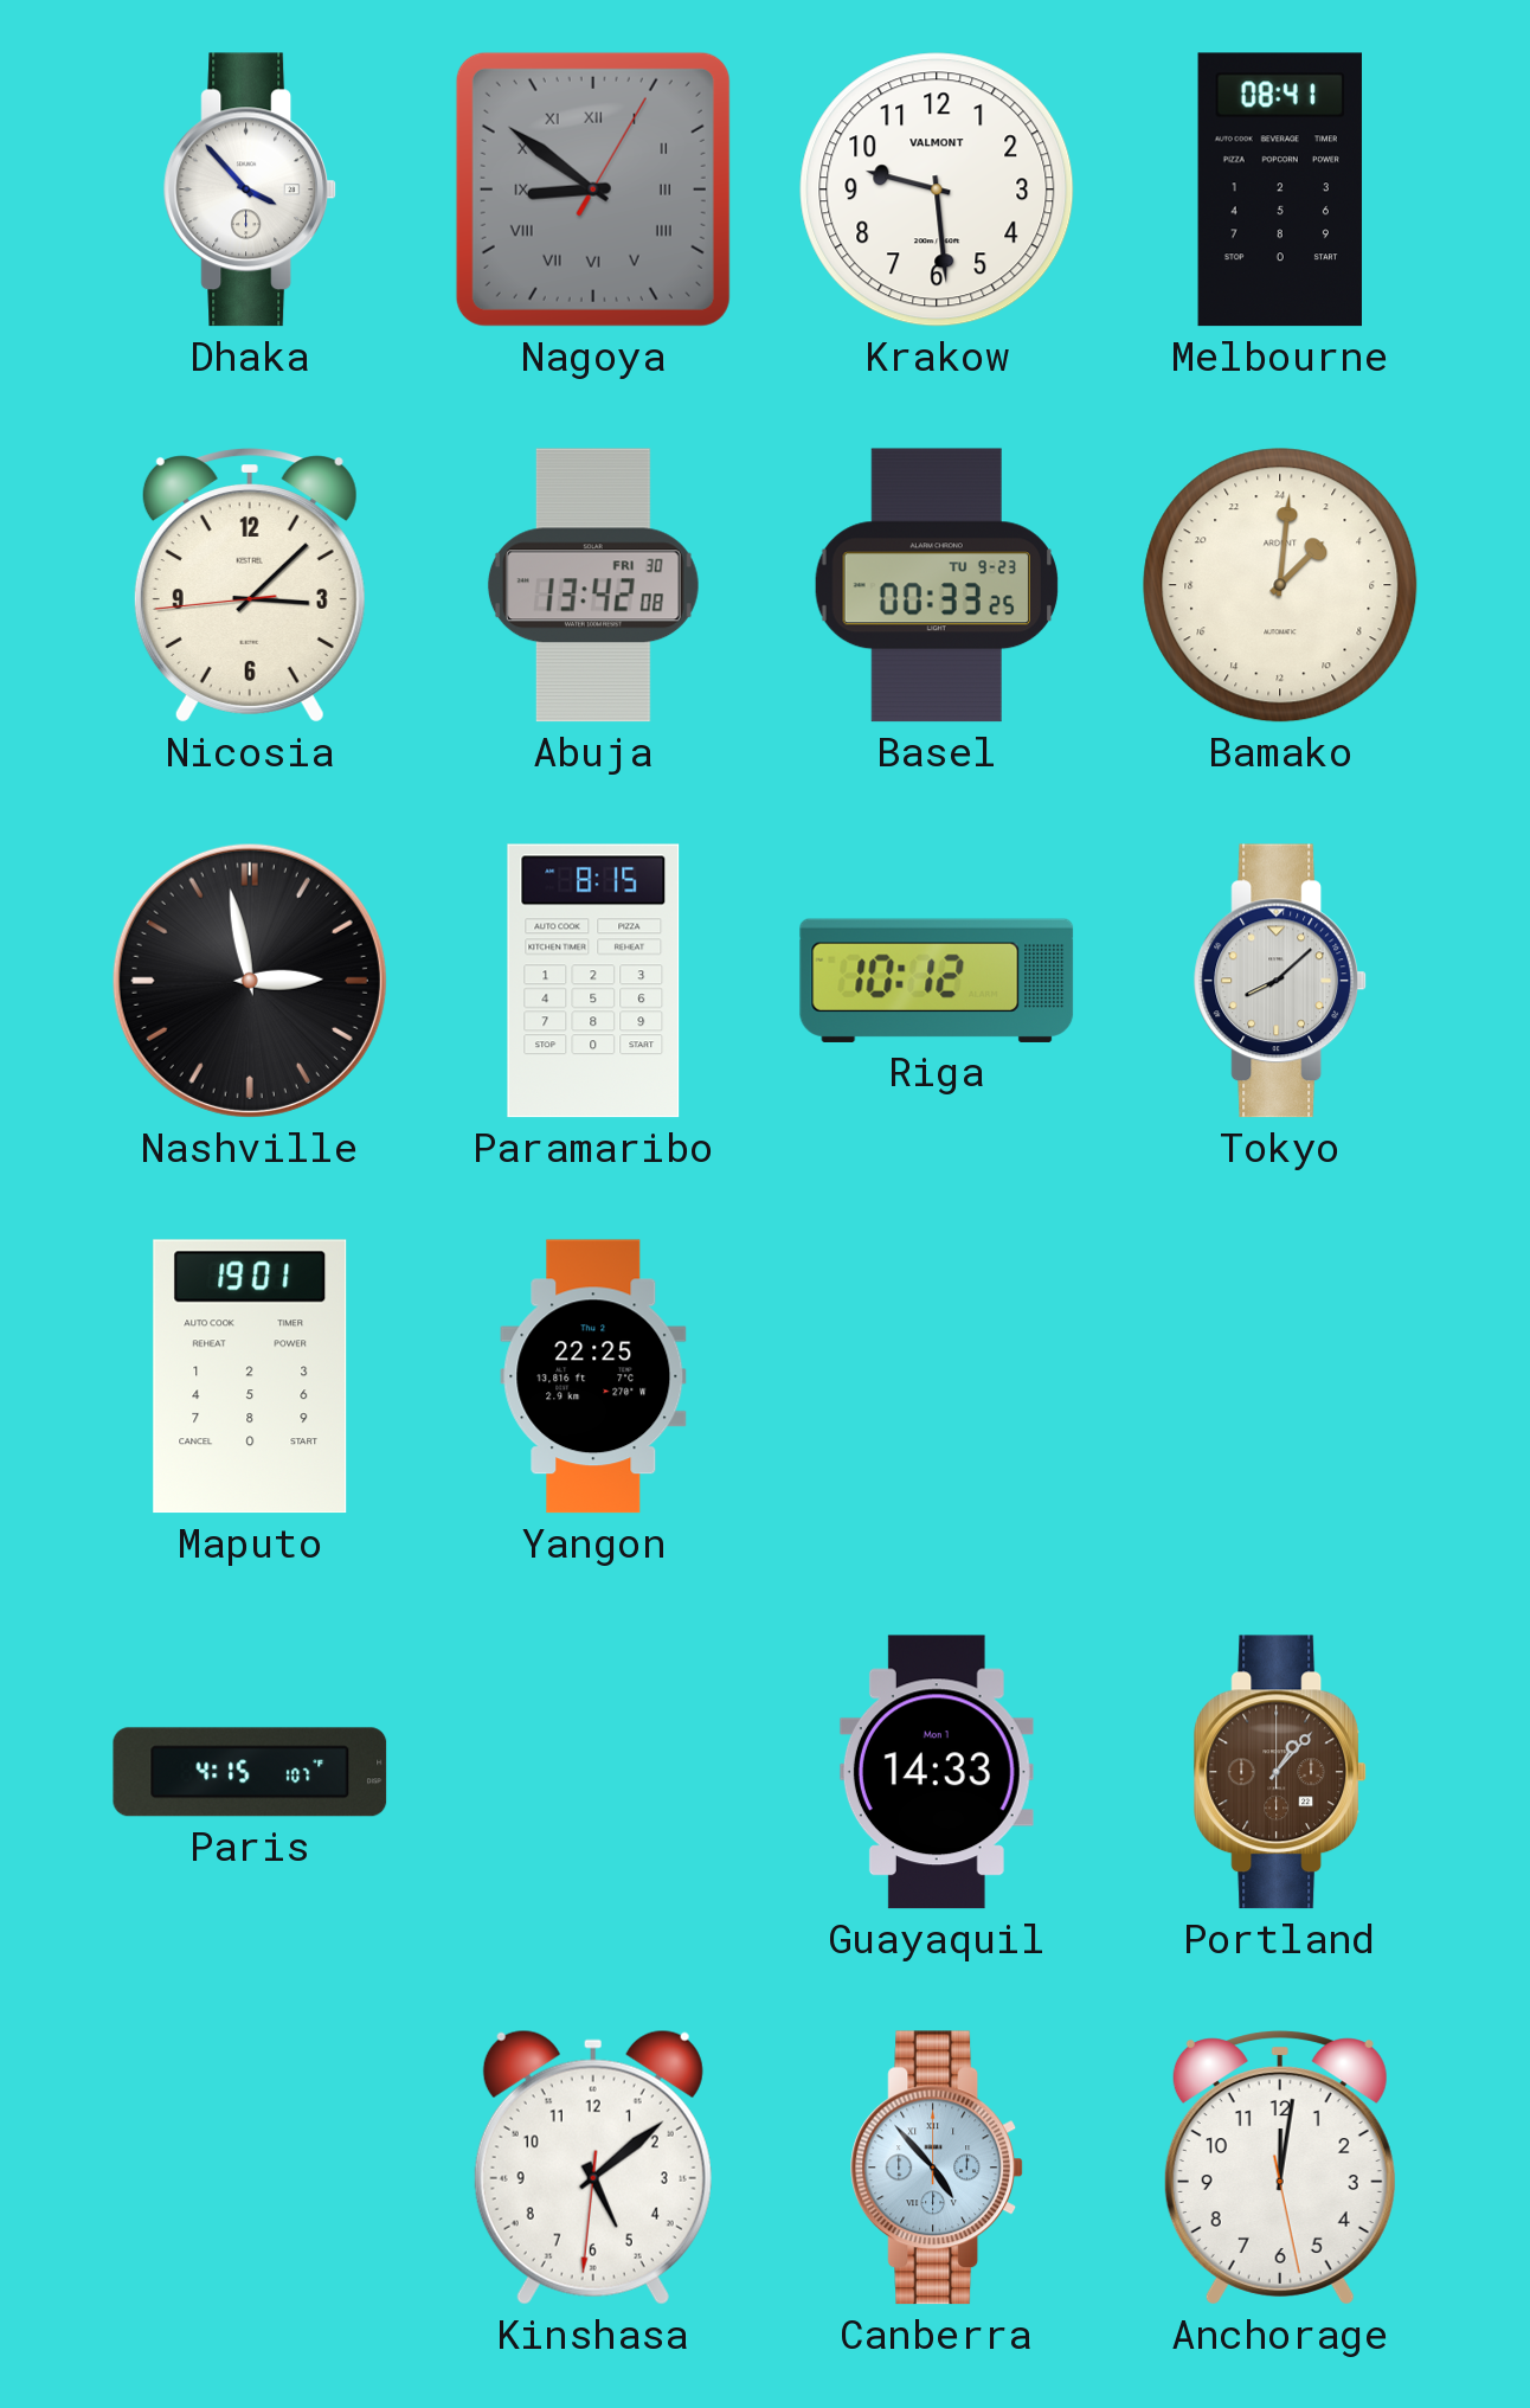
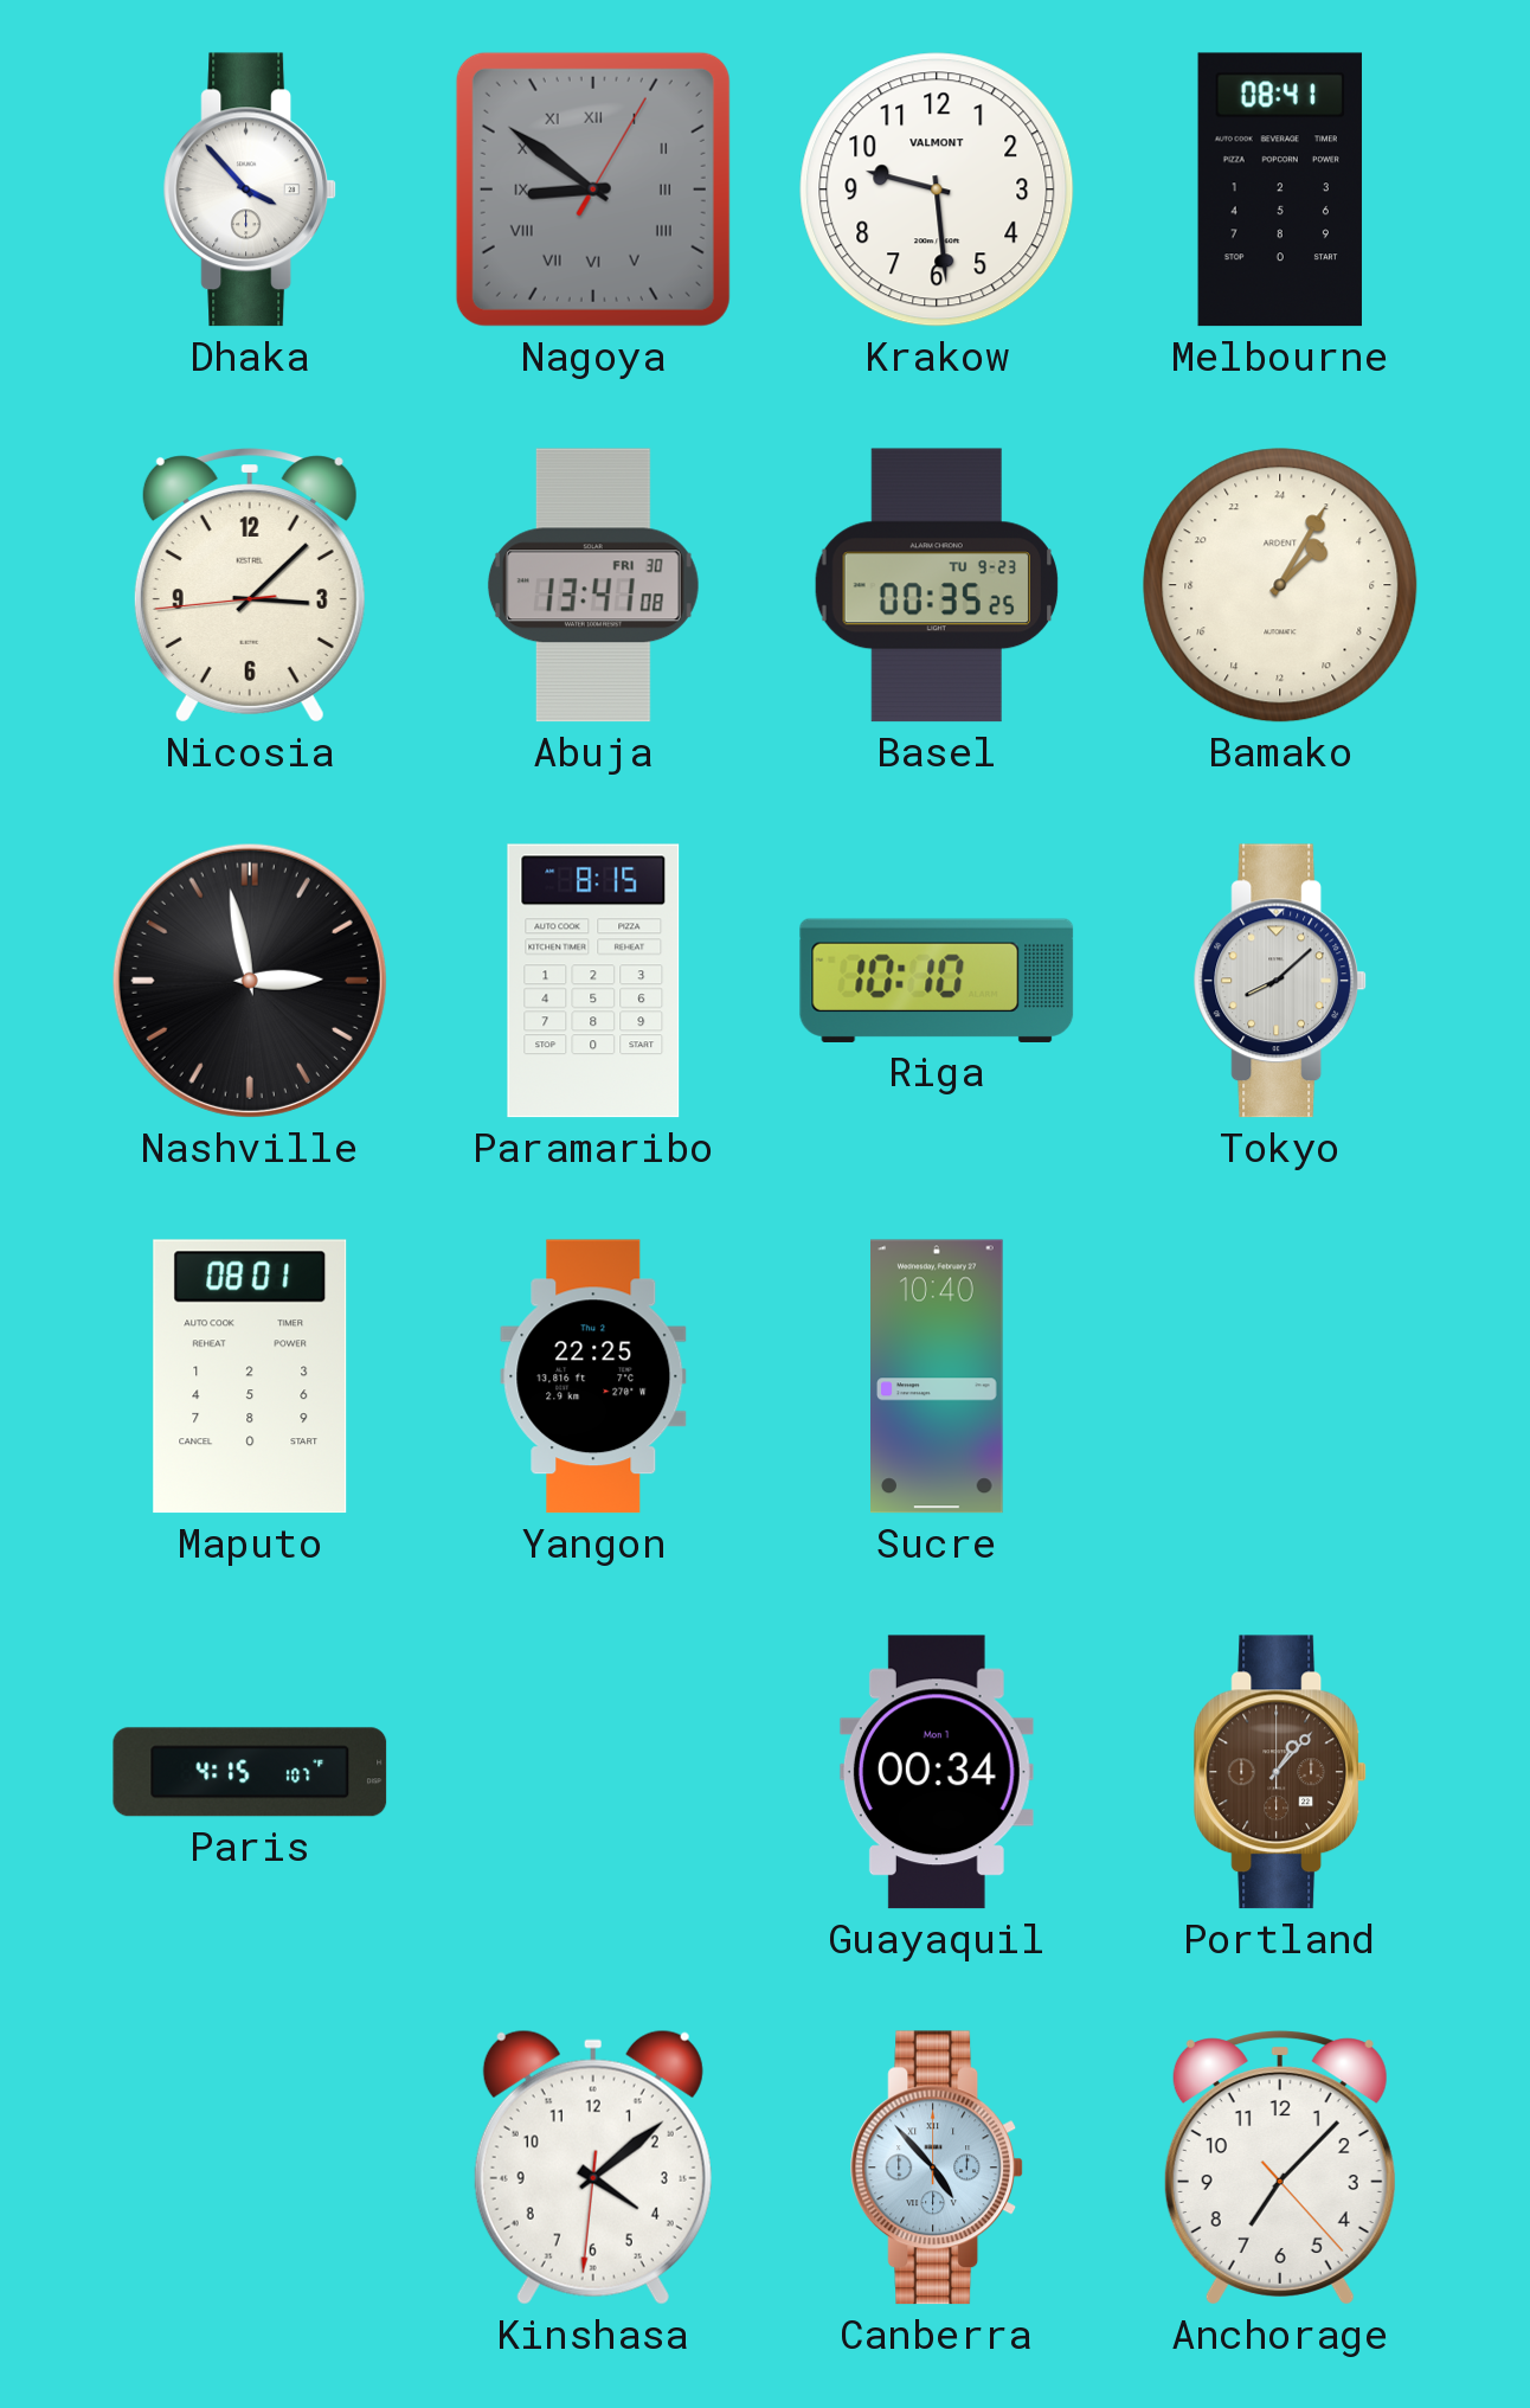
Abuja: 13:42 -> 13:41
Basel: 00:33 -> 00:35
Bamako: 3:01 -> 3:05
Riga: 10:12 -> 10:10
Maputo: 19:01 -> 08:01
Sucre: none -> 10:40
Guayaquil: 14:33 -> 00:34
Kinshasa: 5:08 -> 4:08
Anchorage: 12:01 -> 7:07
